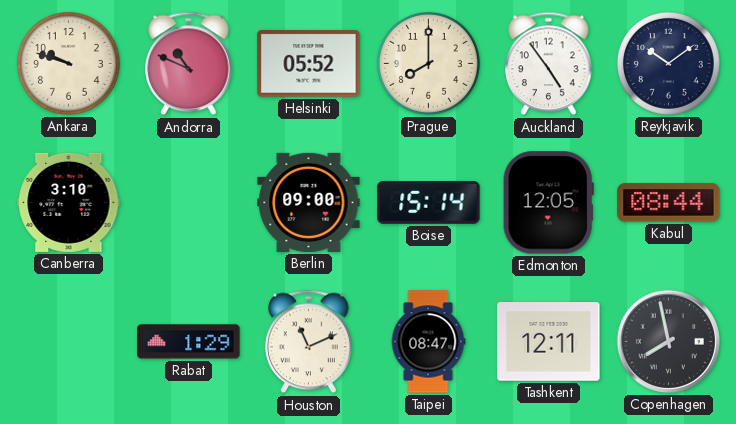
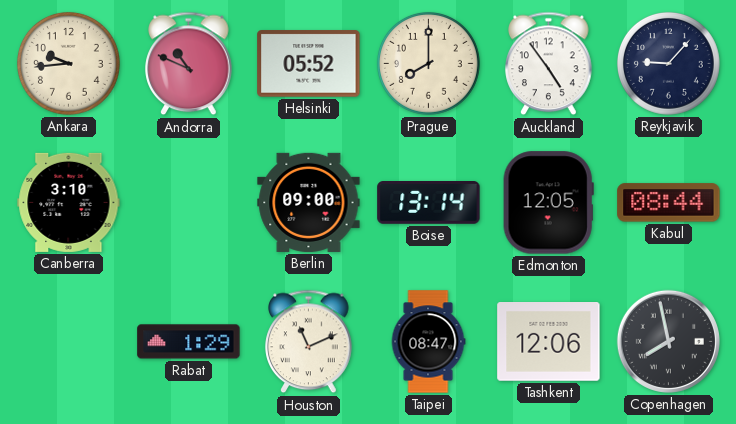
Ankara: 9:48 -> 9:44
Reykjavik: 10:09 -> 9:07
Boise: 15:14 -> 13:14
Tashkent: 12:11 -> 12:06
